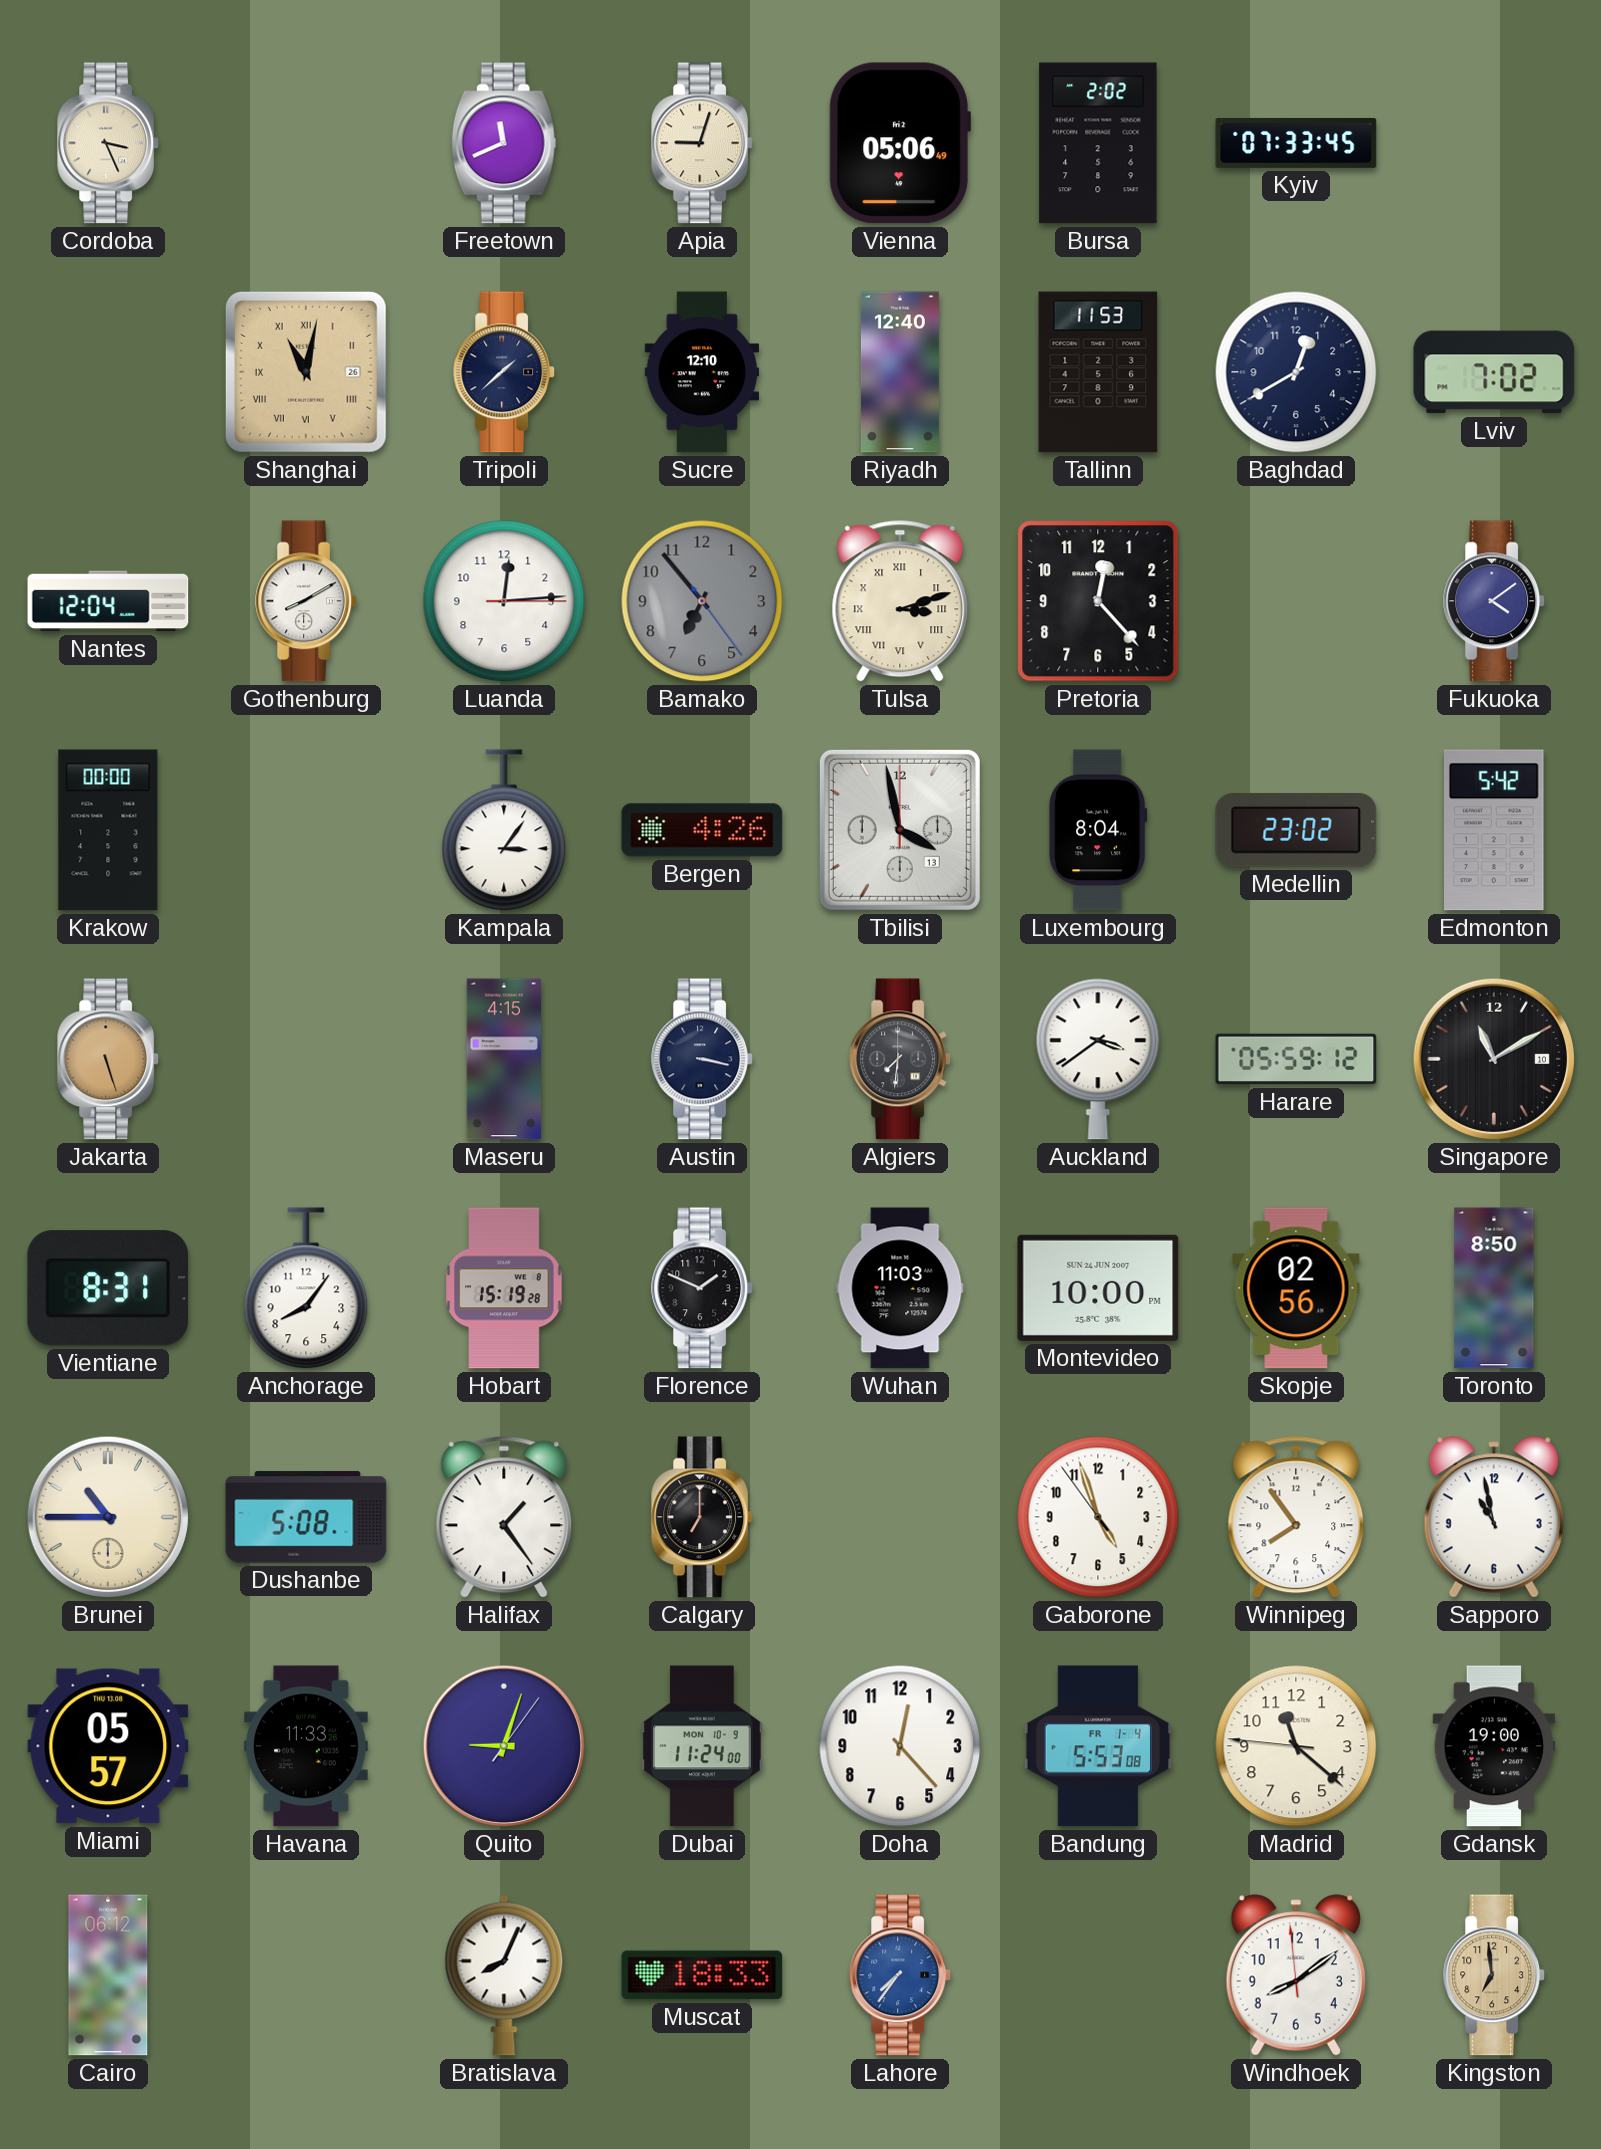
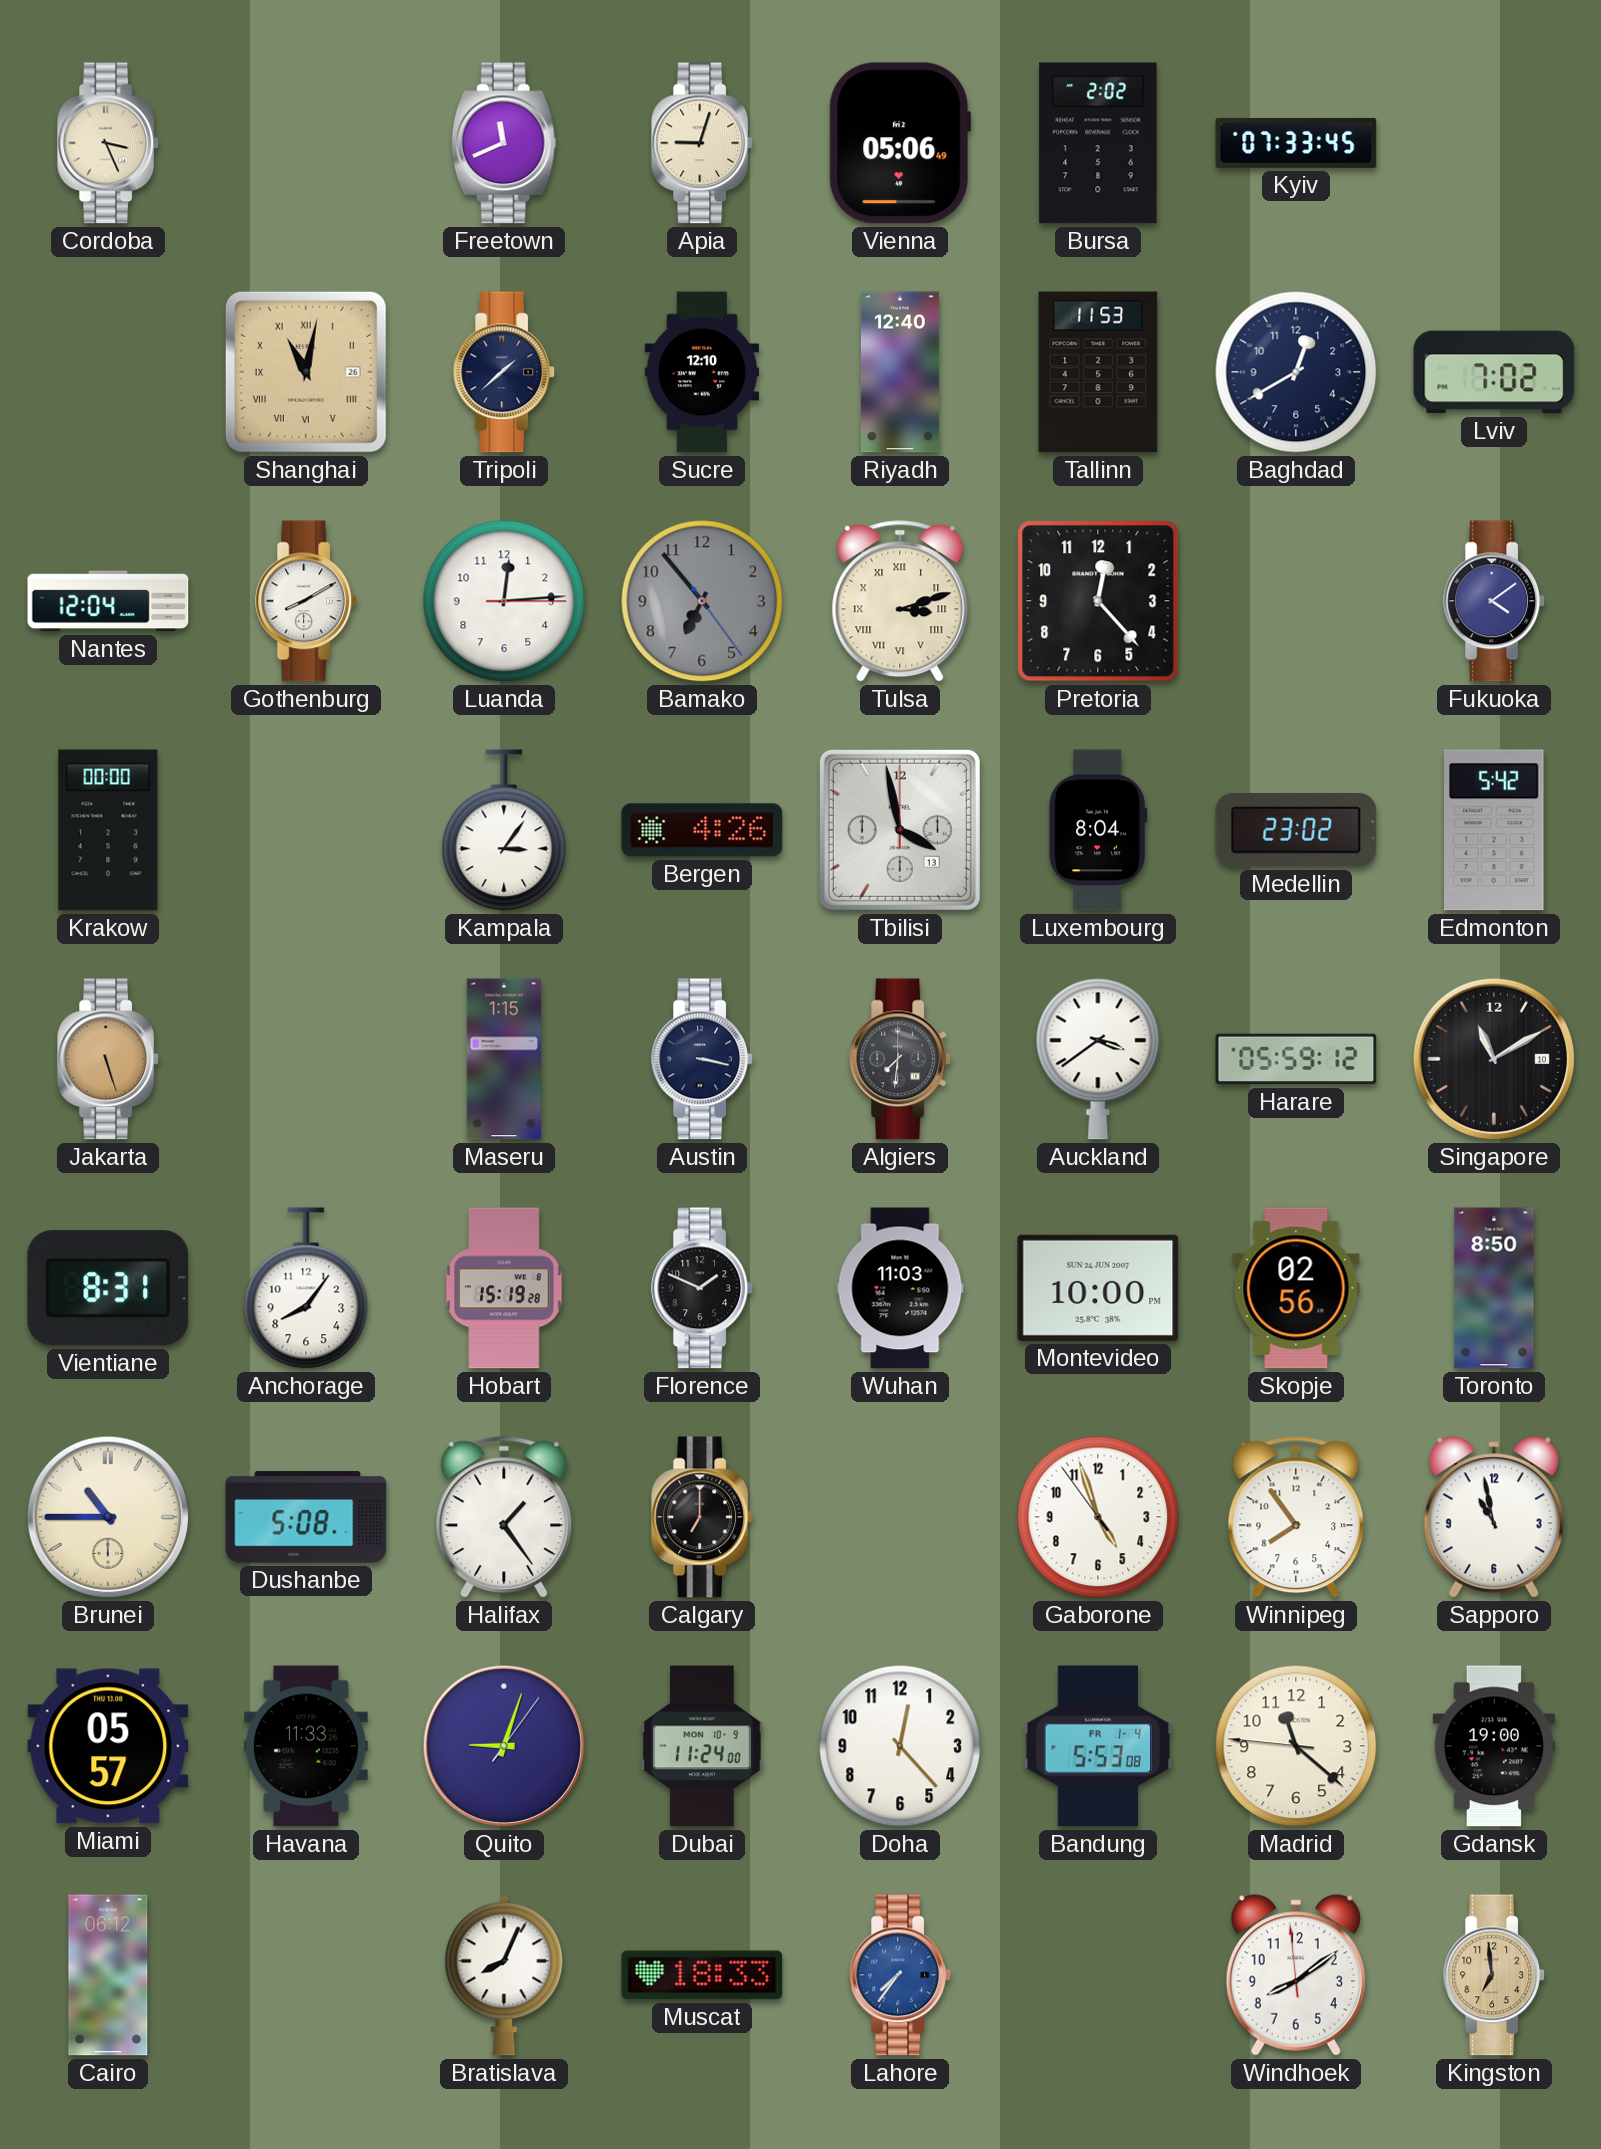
Maseru: 4:15 -> 1:15
